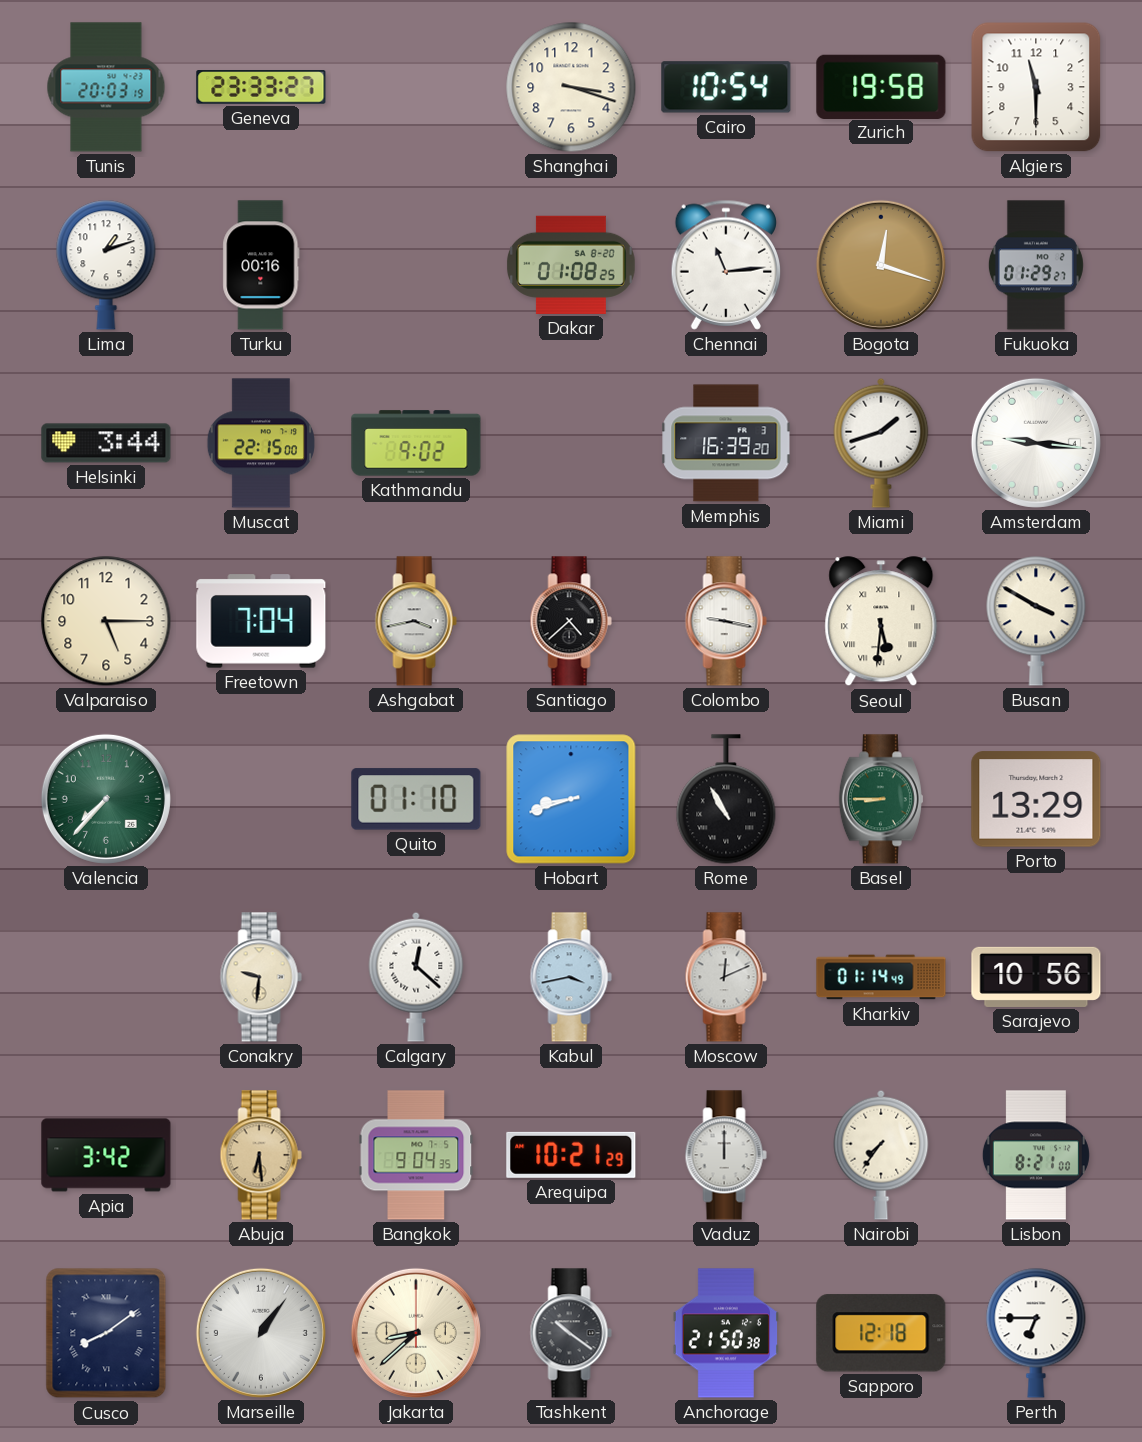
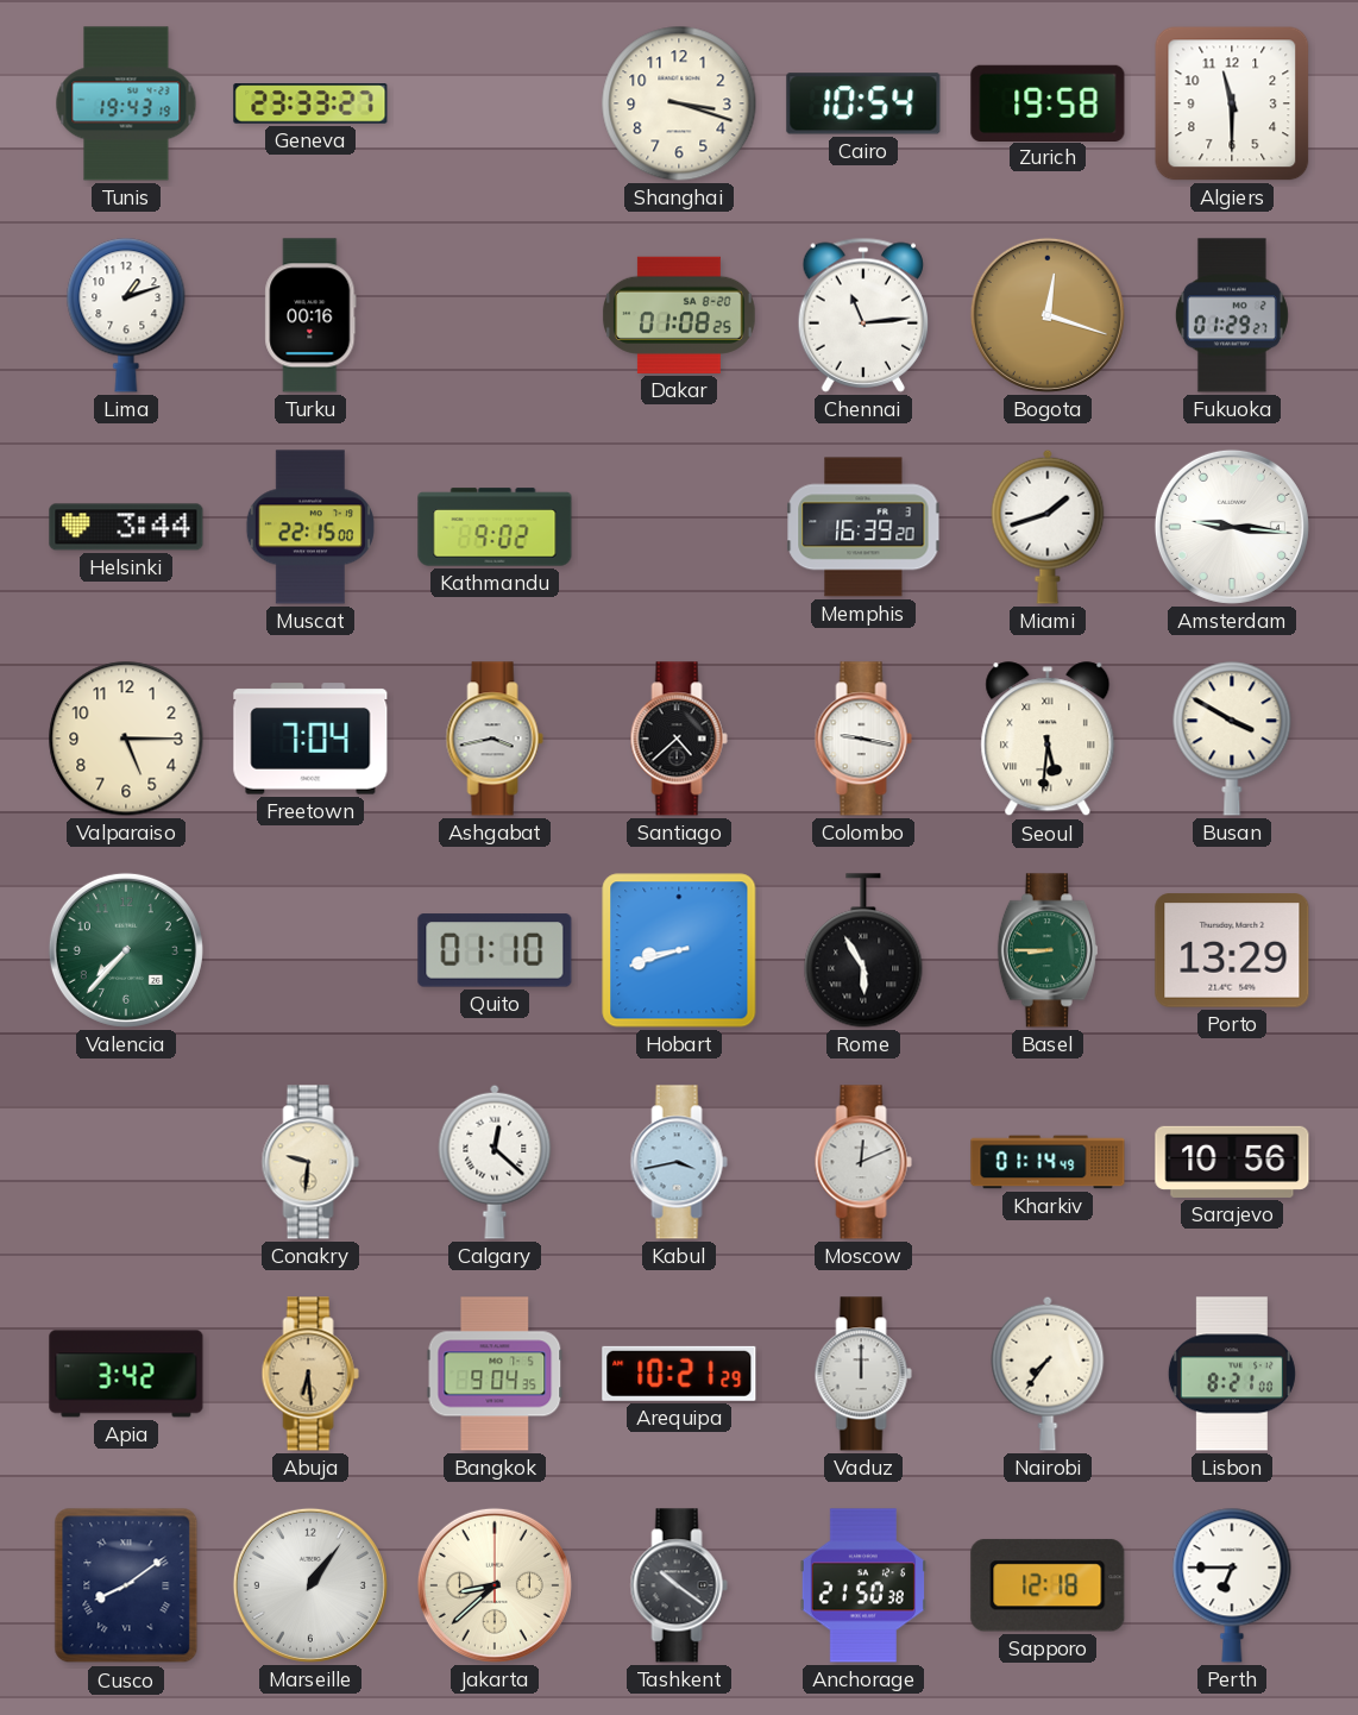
Tunis: 20:03 -> 19:43
Rome: 10:55 -> 5:55
